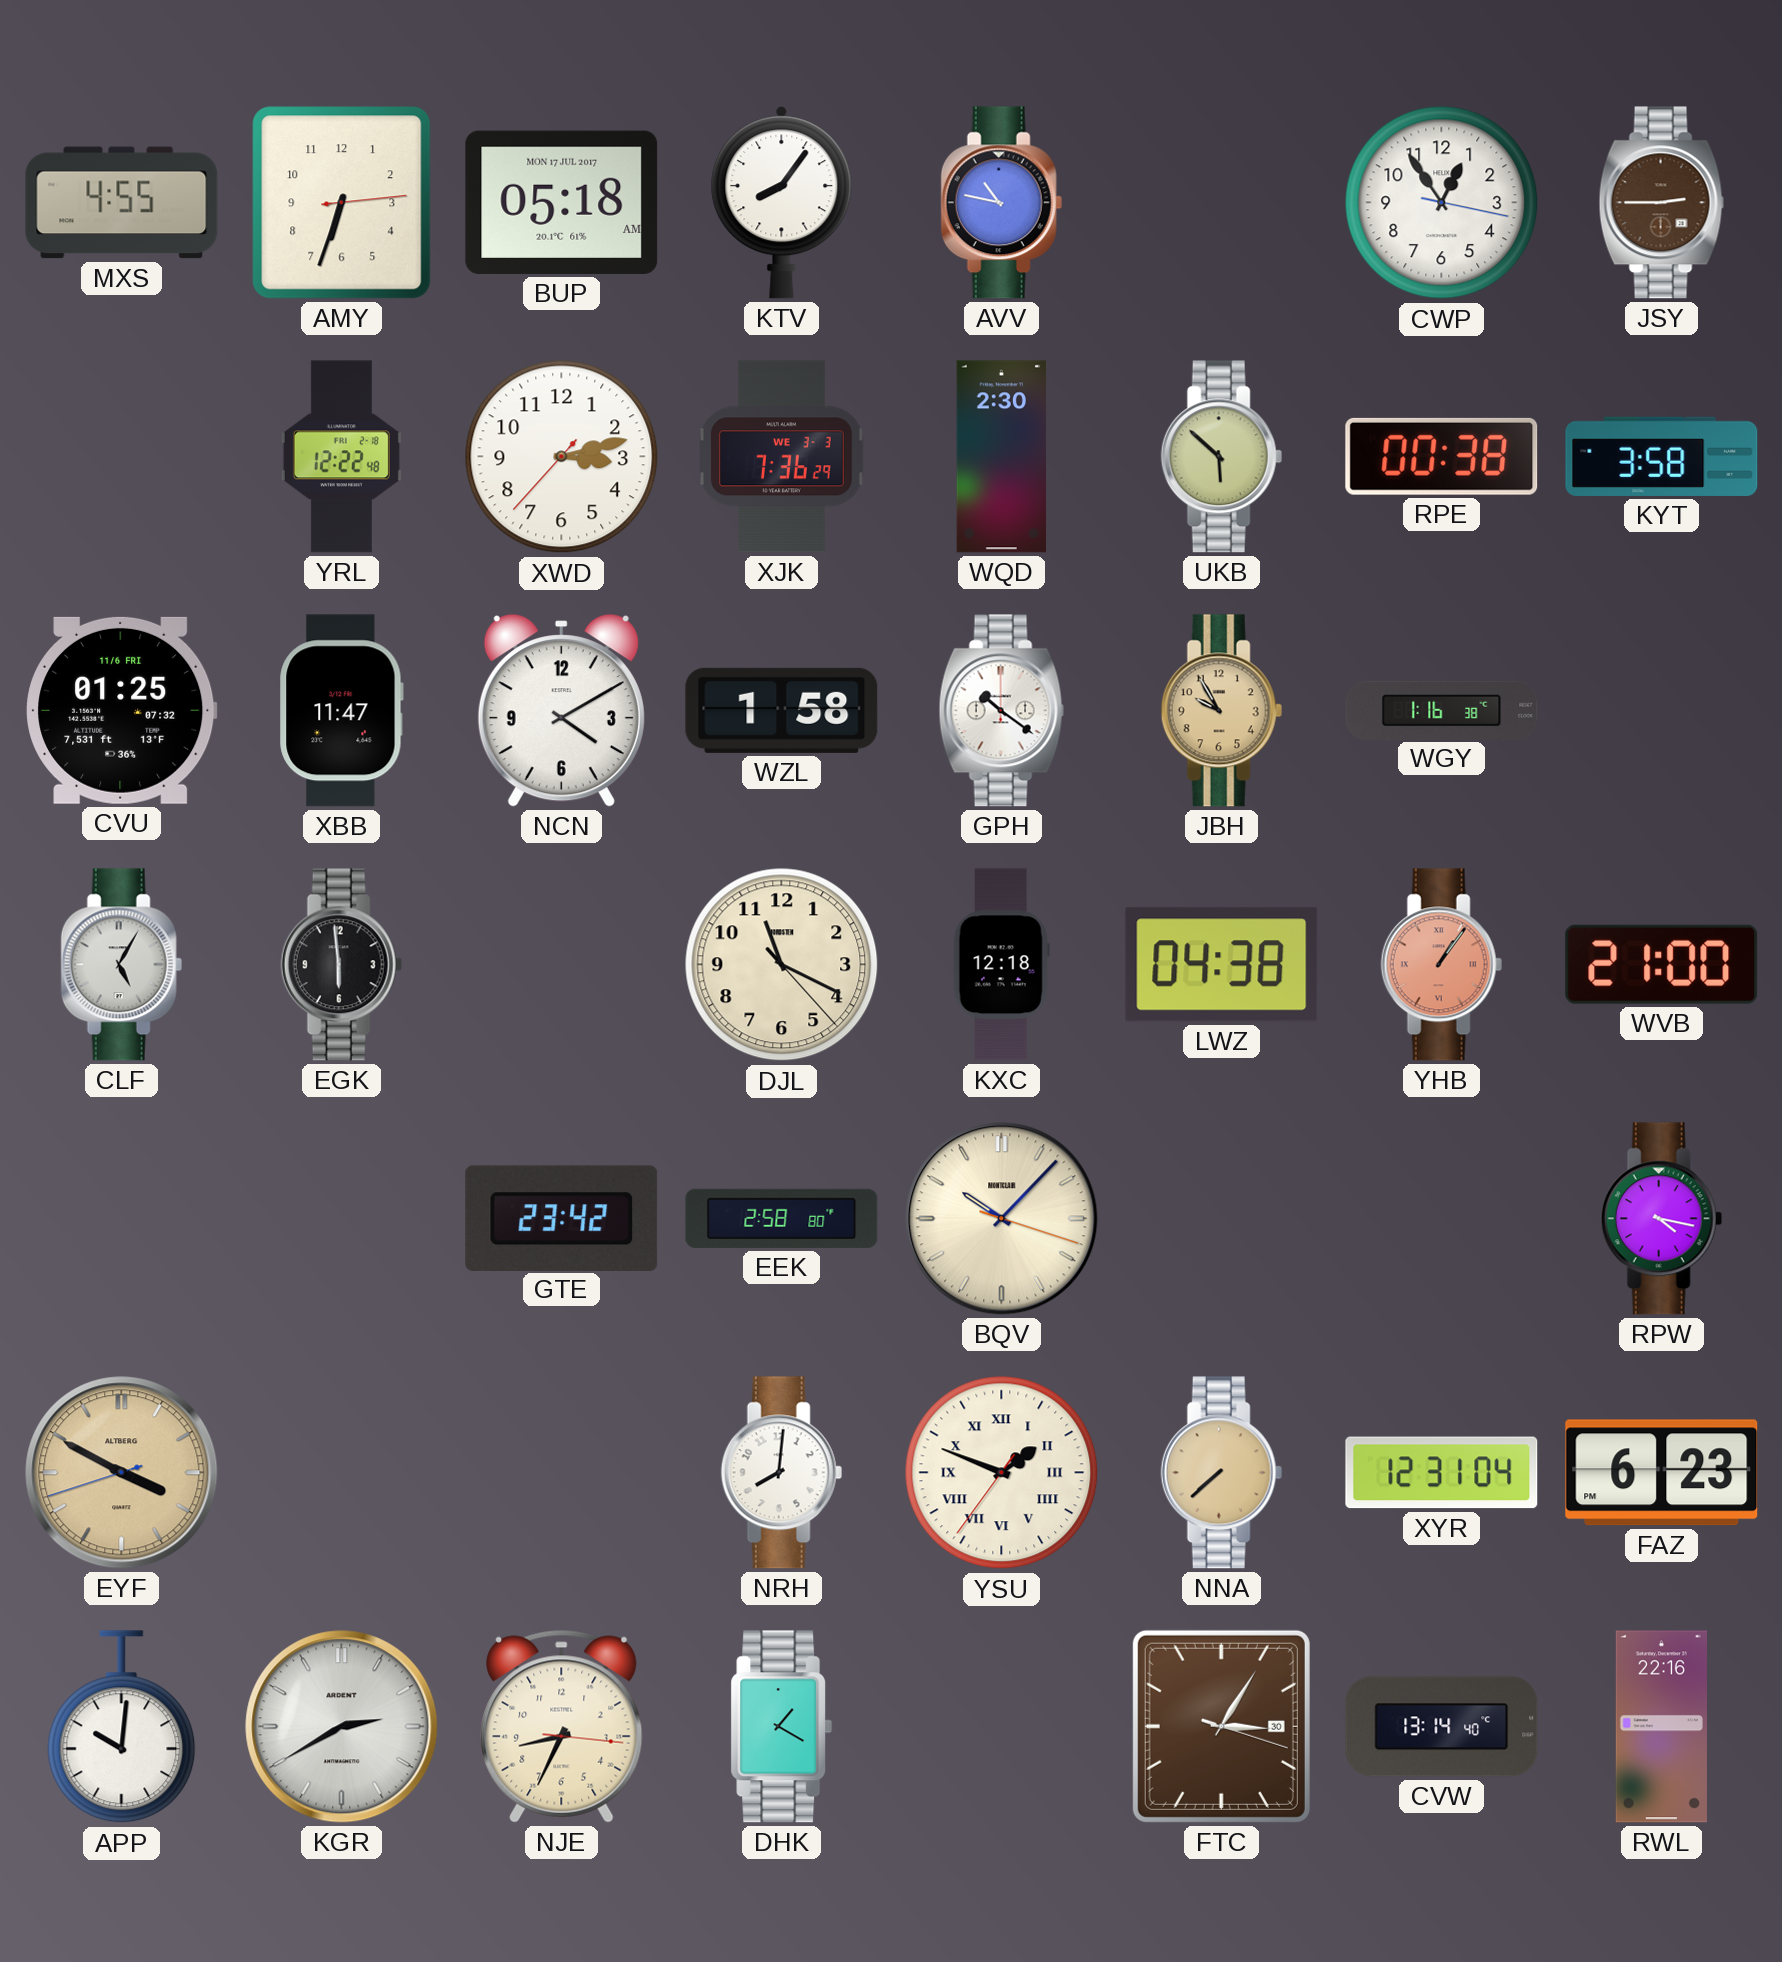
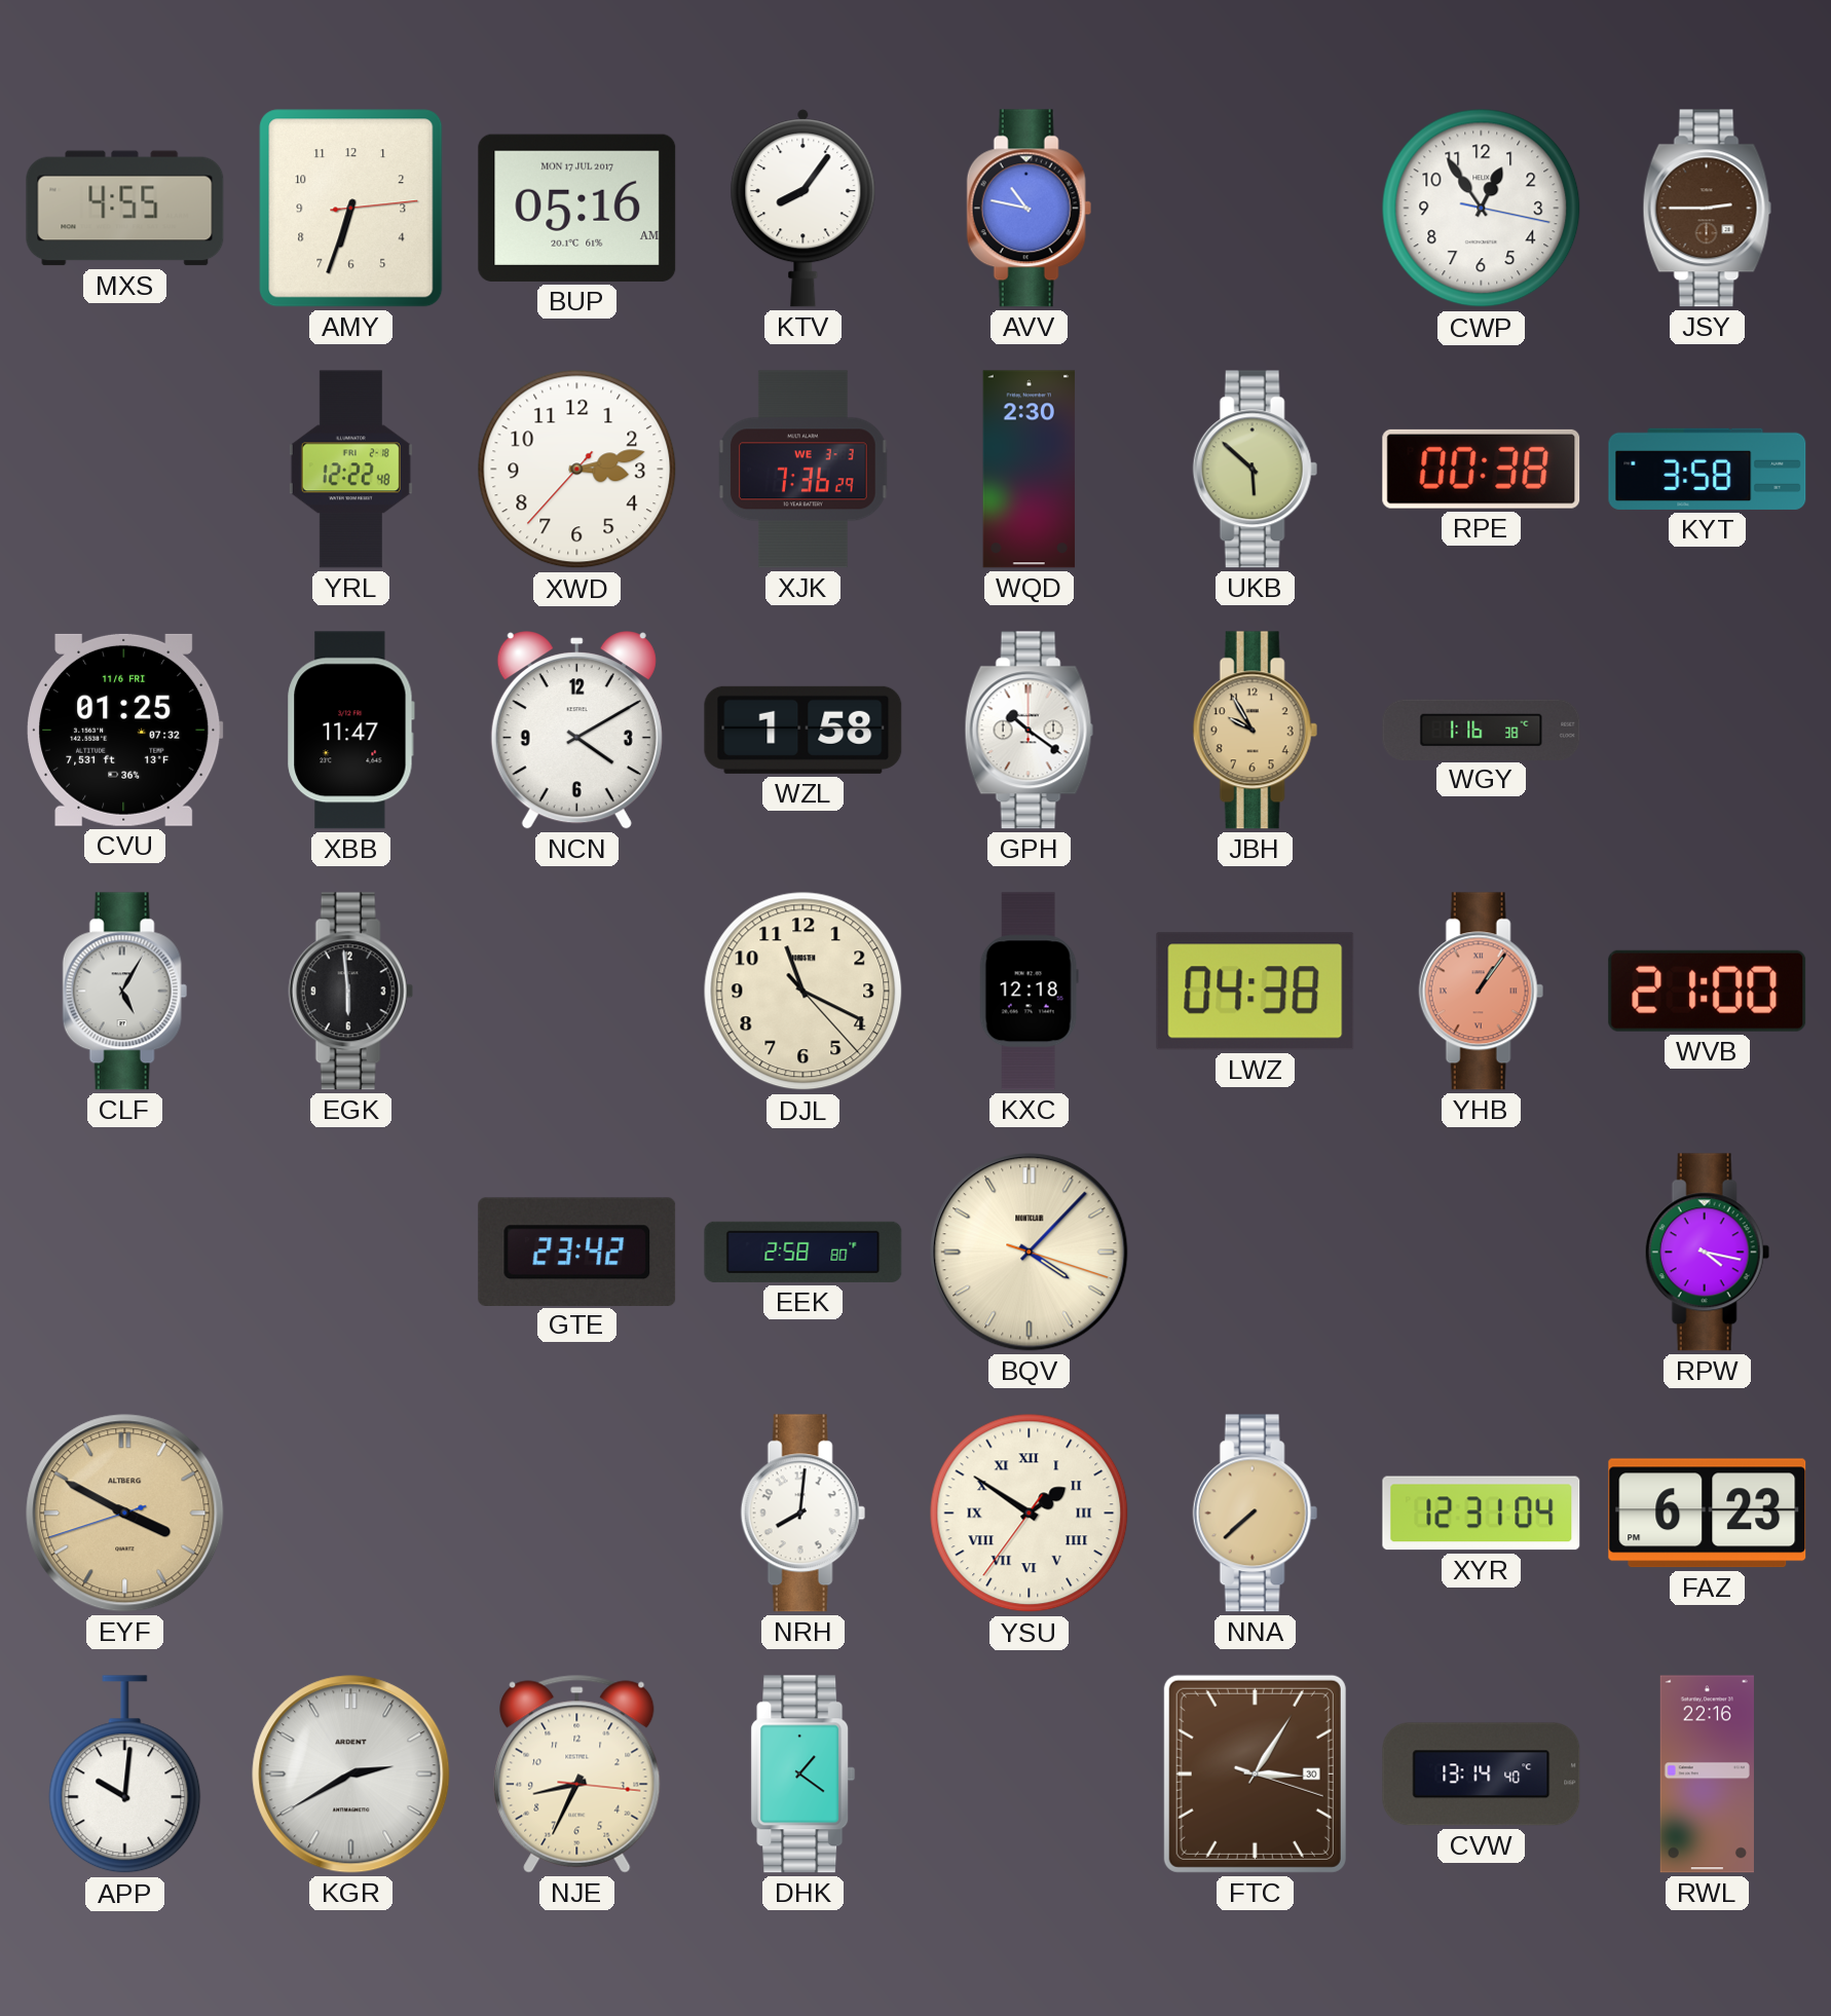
BUP: 05:18 -> 05:16
BQV: 10:07 -> 4:07
YSU: 1:48 -> 1:50
DHK: 1:20 -> 1:21
